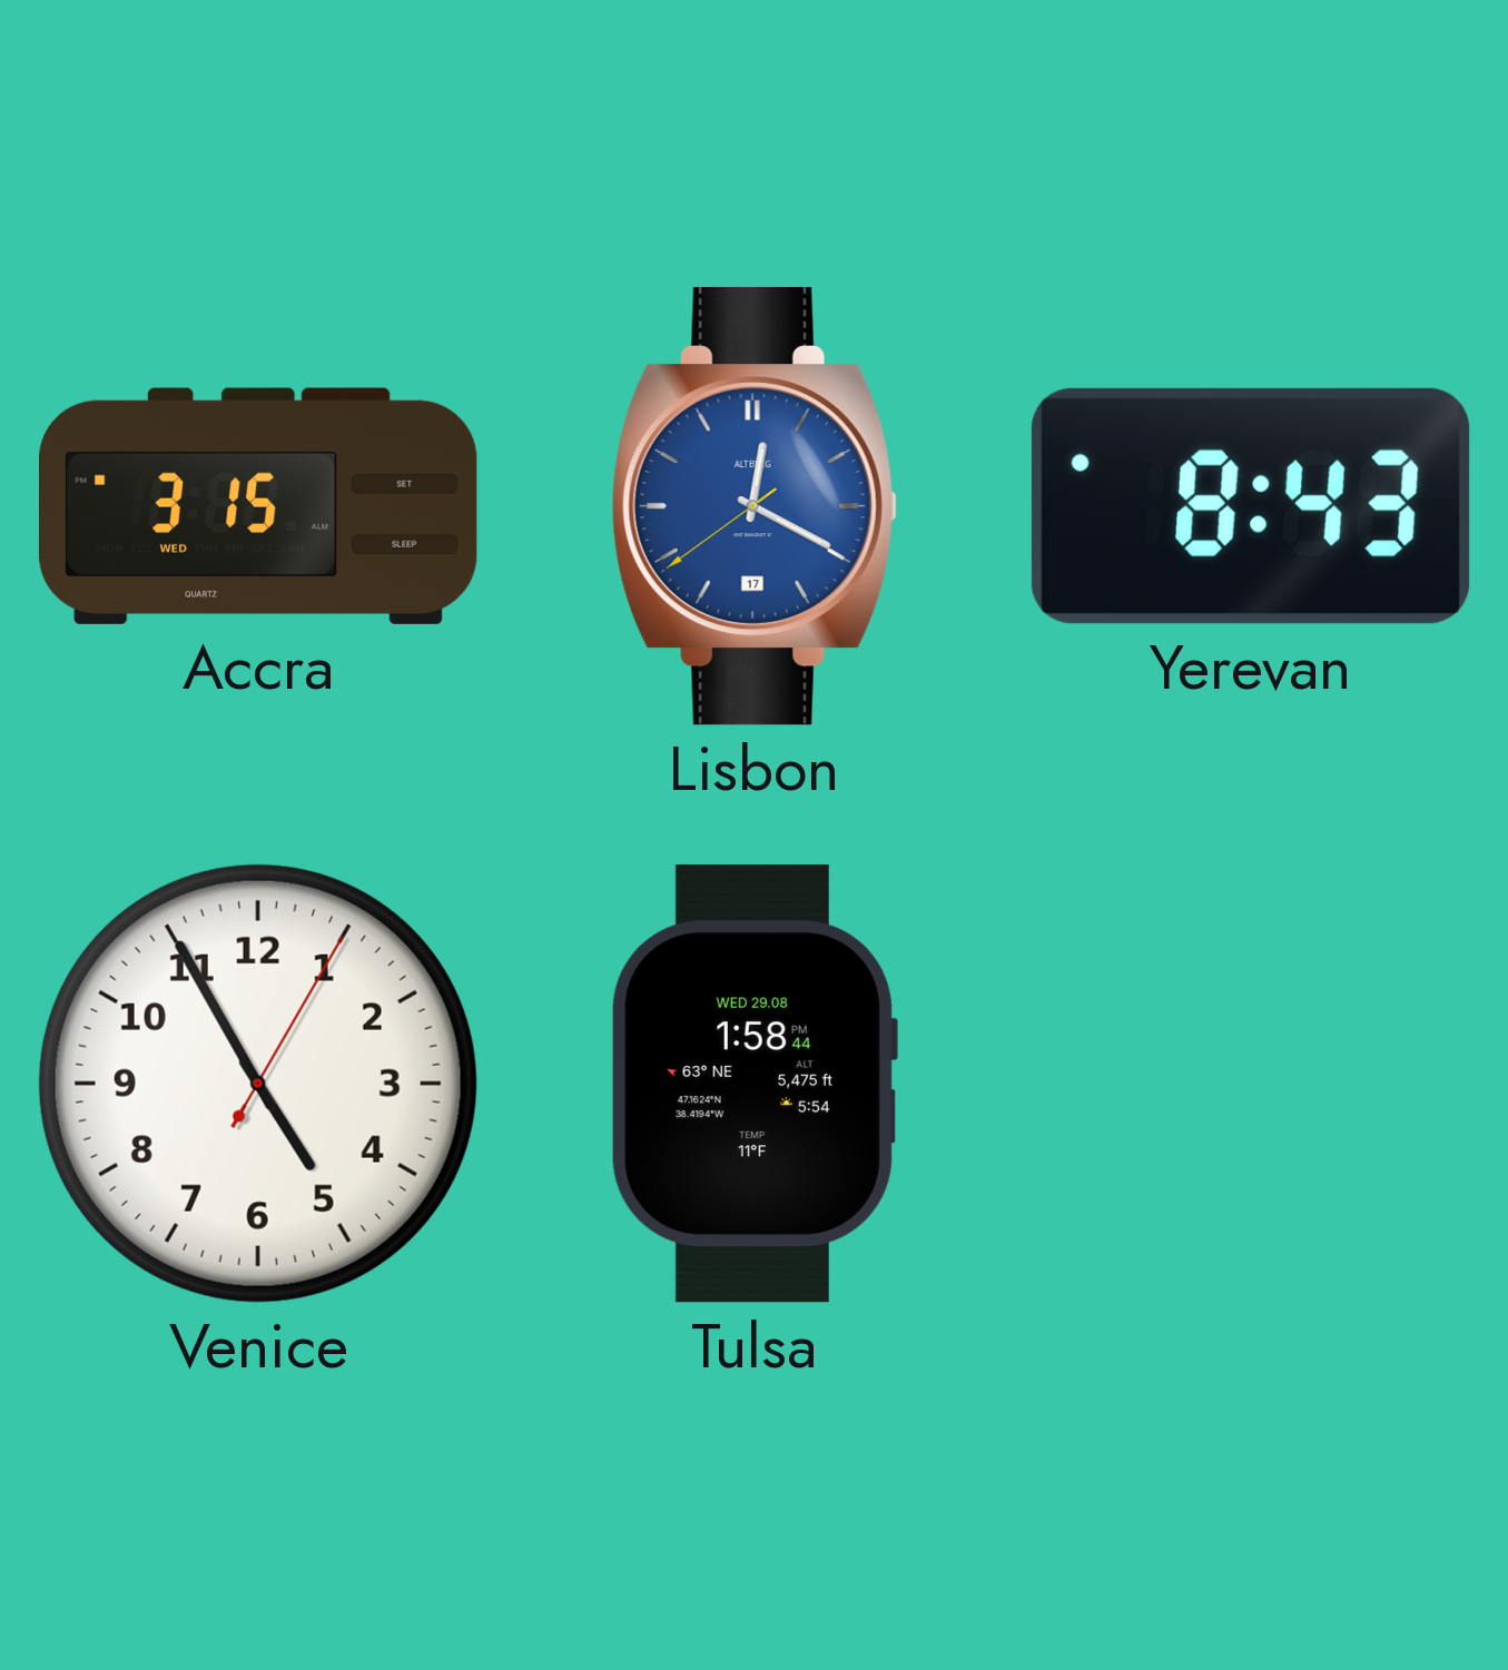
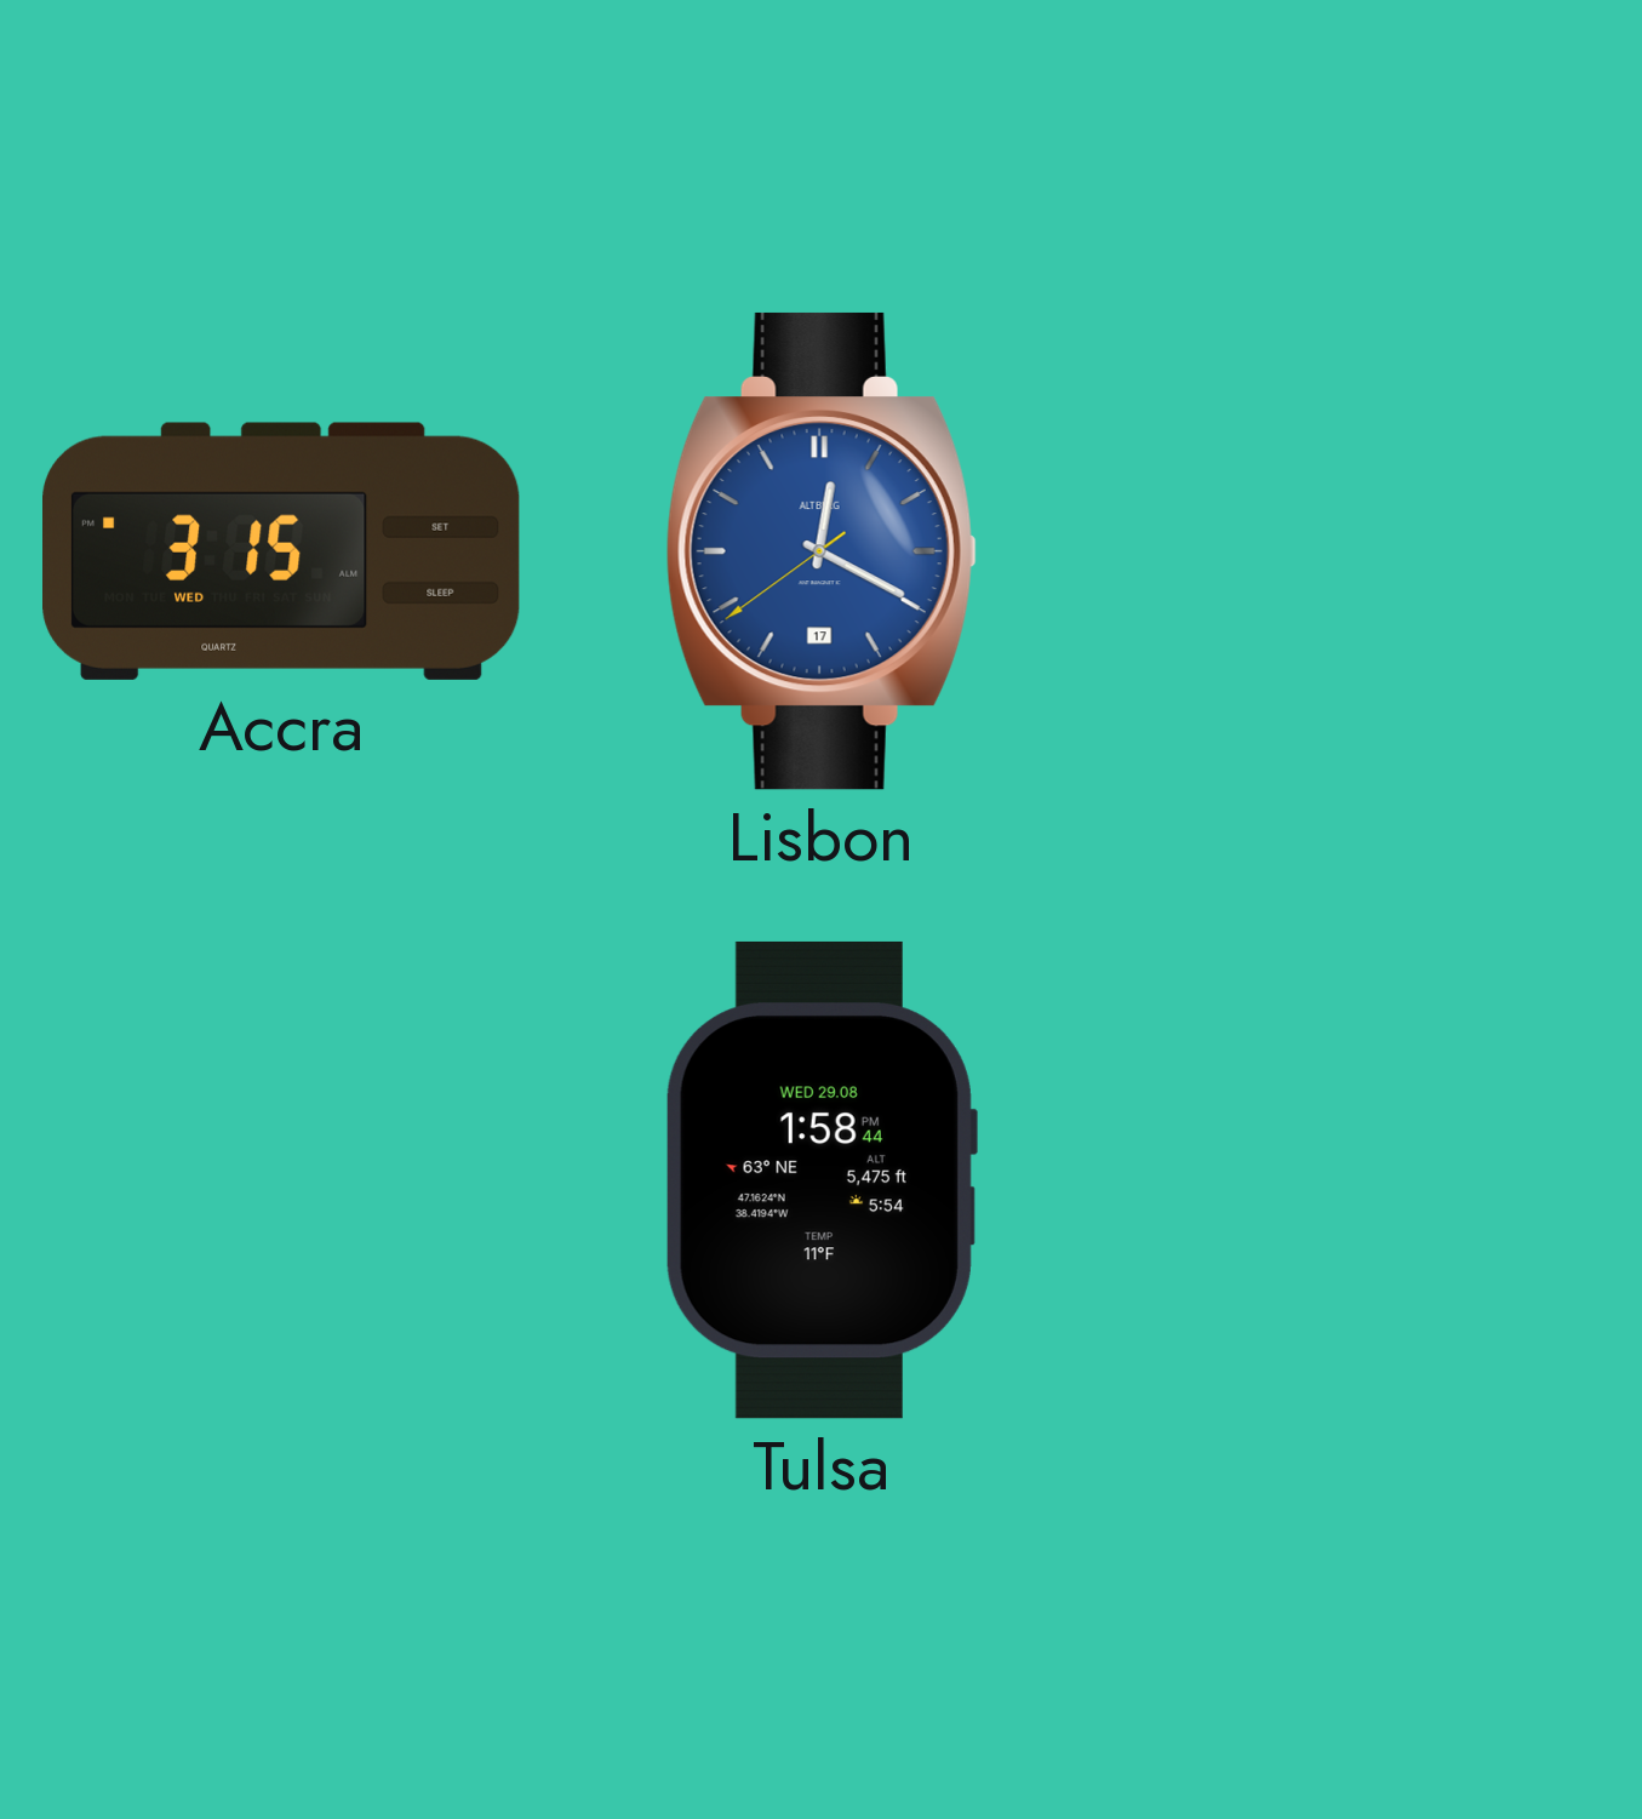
Yerevan: 8:43 -> none
Venice: 4:55 -> none
